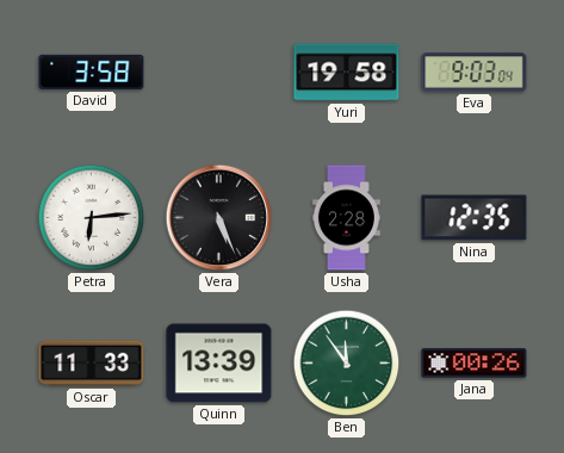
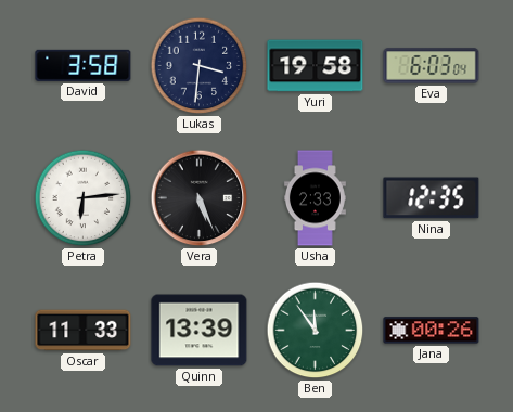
Lukas: none -> 3:31
Eva: 9:03 -> 6:03
Usha: 2:28 -> 2:33
